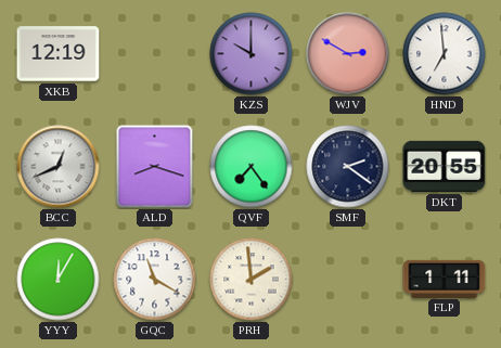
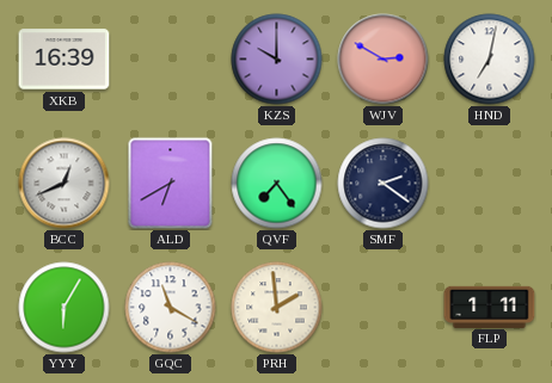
XKB: 12:19 -> 16:39
HND: 6:59 -> 7:02
ALD: 8:18 -> 6:40
DKT: 20:55 -> none
YYY: 12:05 -> 6:05
